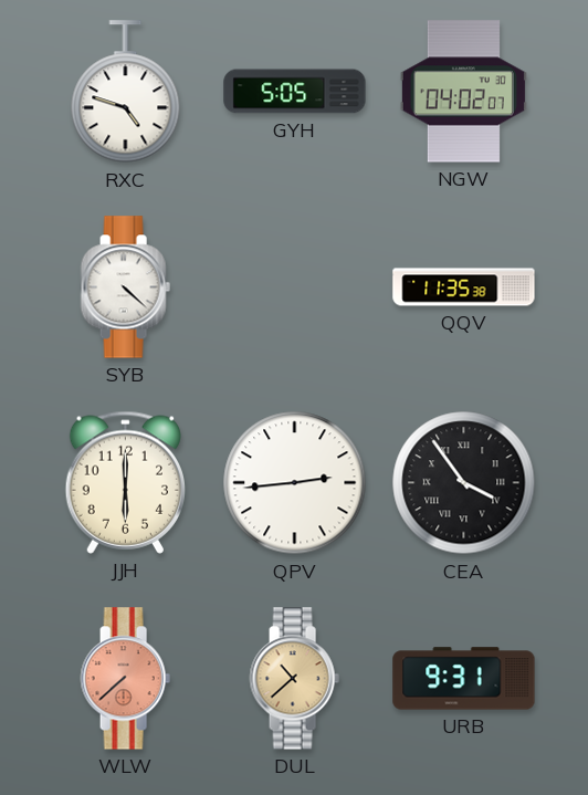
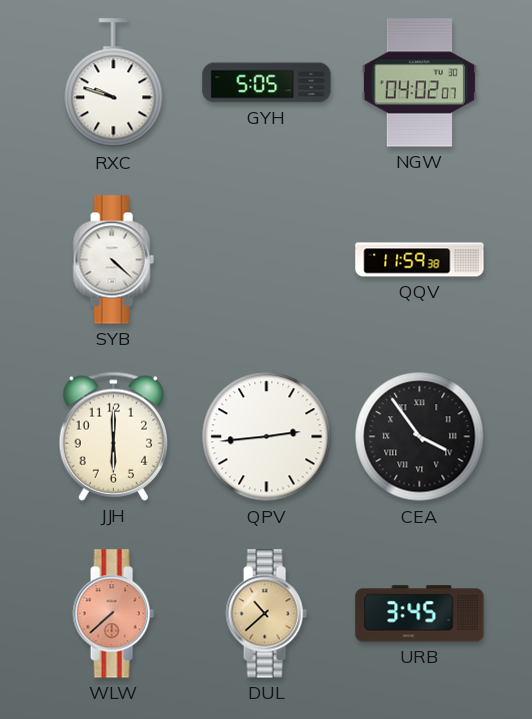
RXC: 4:48 -> 9:48
QQV: 11:35 -> 11:59
URB: 9:31 -> 3:45
